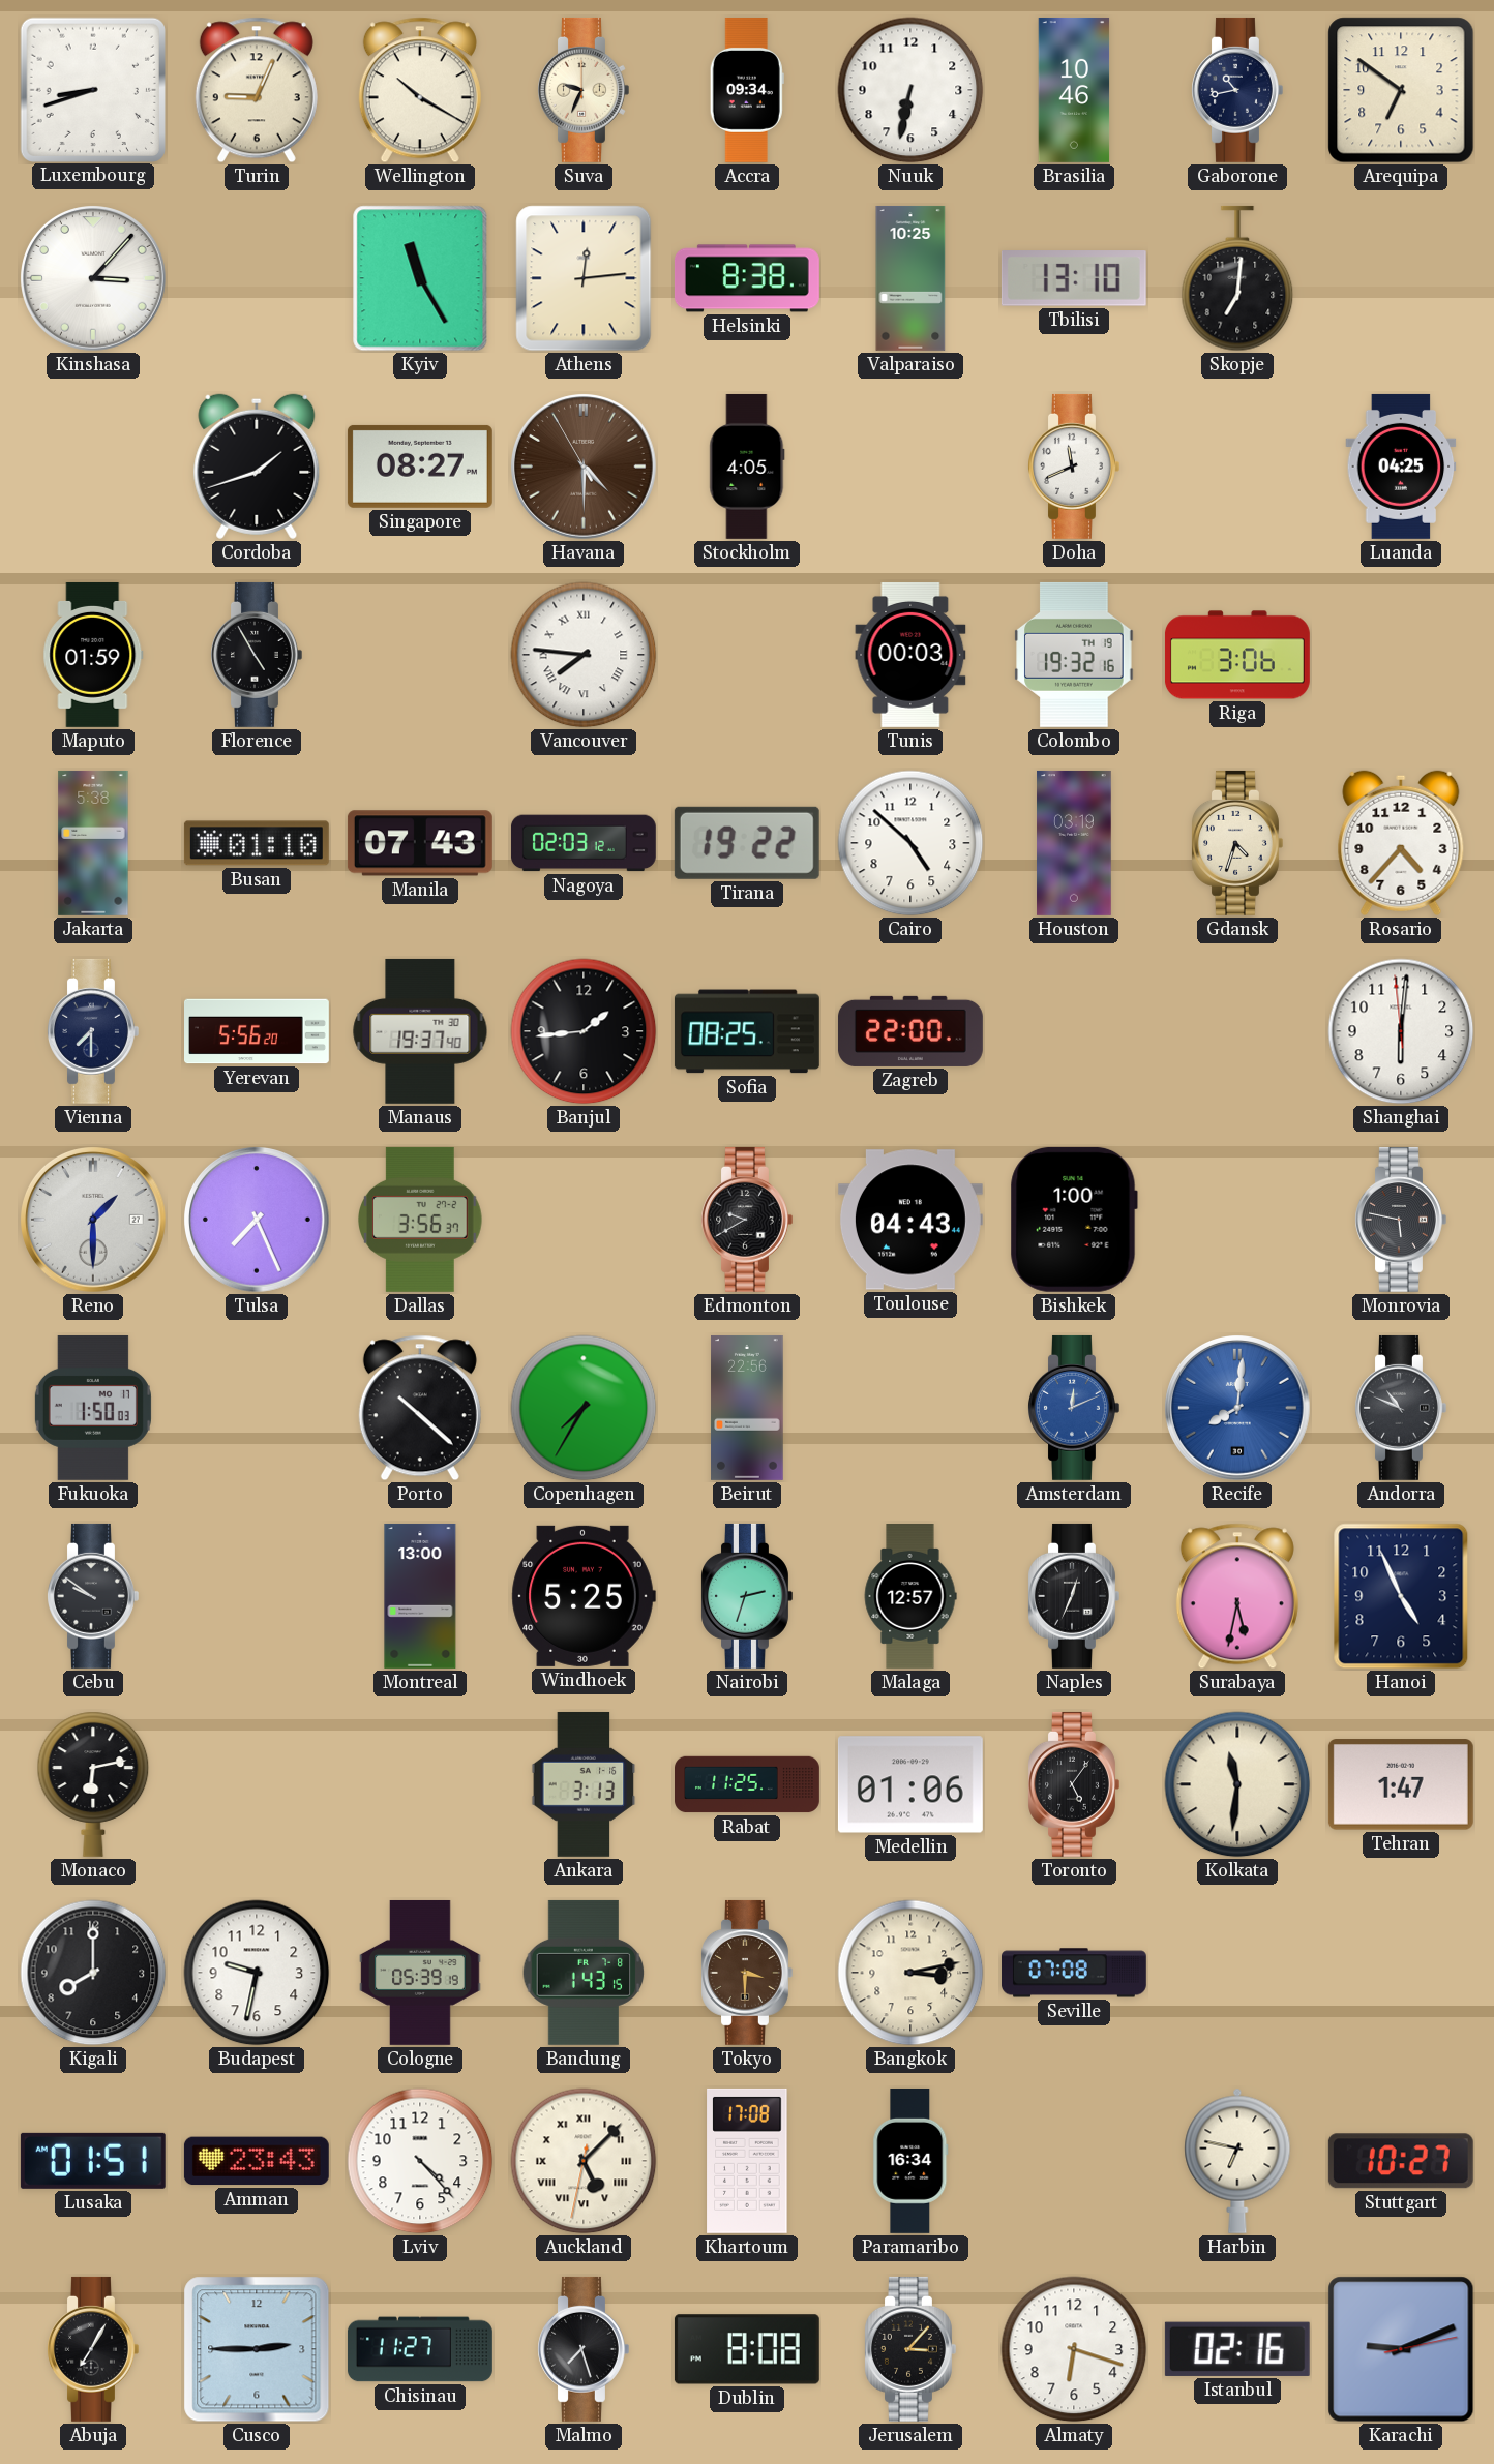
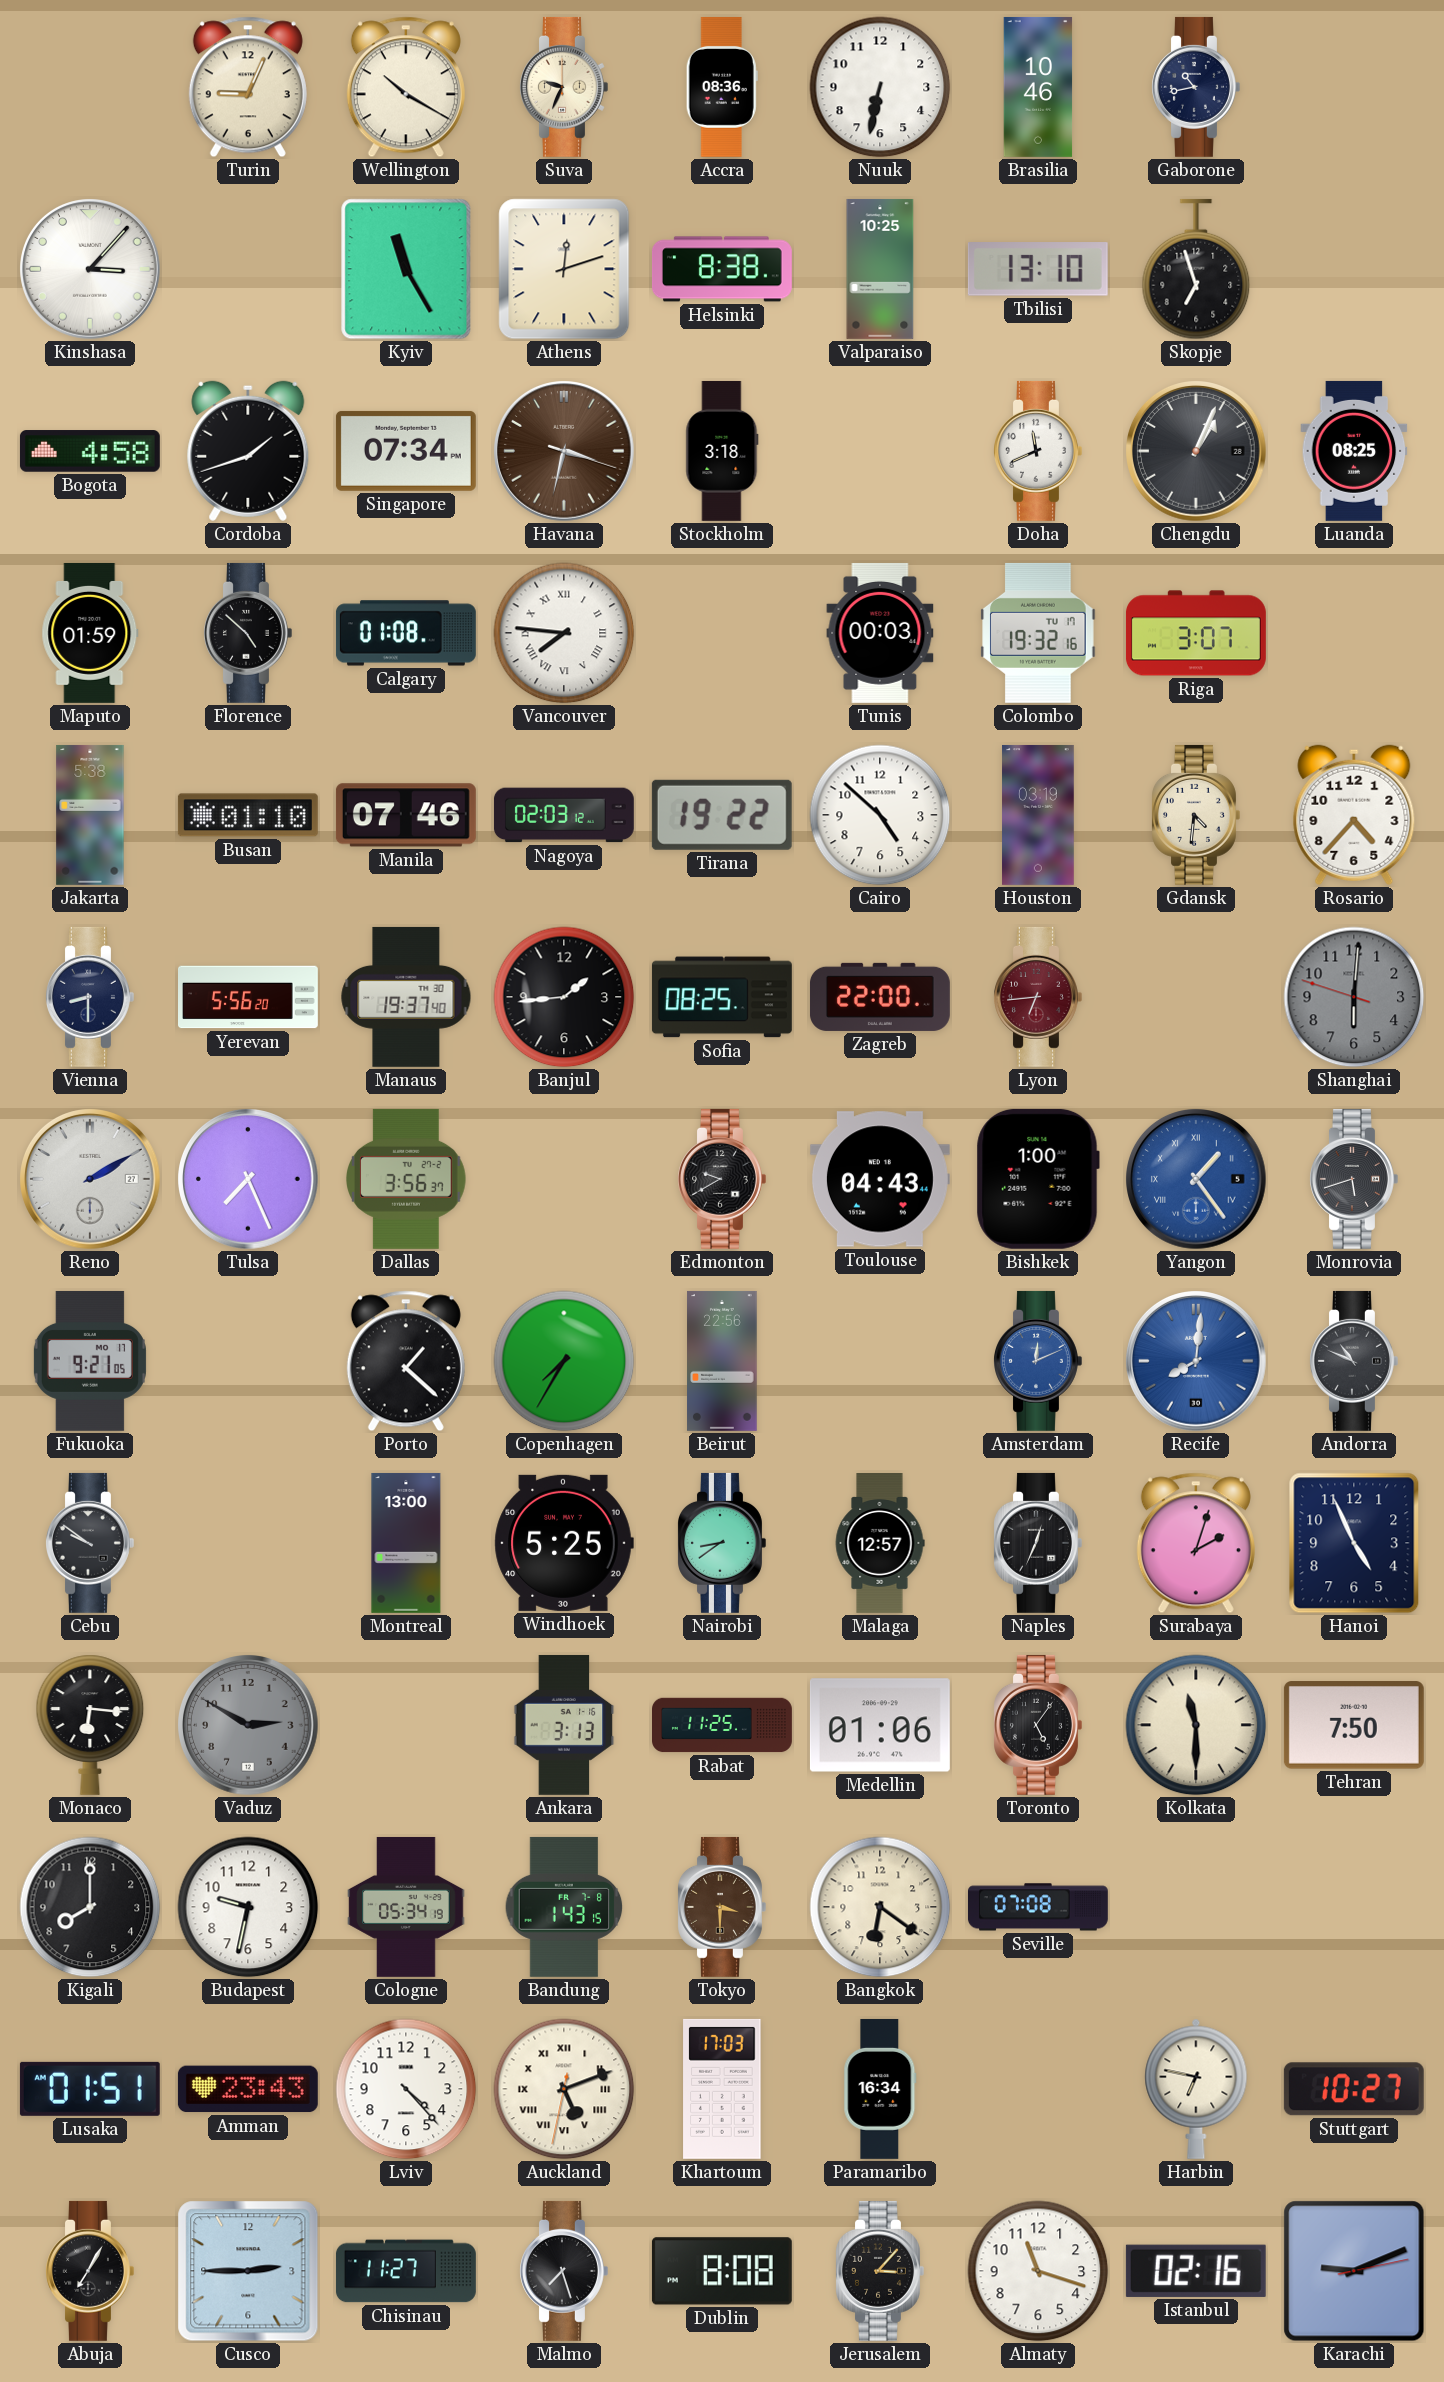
Luxembourg: 8:42 -> none
Accra: 09:34 -> 08:36
Arequipa: 6:51 -> none
Athens: 12:14 -> 12:12
Skopje: 7:01 -> 6:57
Bogota: none -> 4:58
Singapore: 08:27 -> 07:34
Havana: 4:29 -> 3:32
Stockholm: 4:05 -> 3:18
Chengdu: none -> 1:04
Luanda: 04:25 -> 08:25
Florence: 4:55 -> 4:52
Calgary: none -> 01:08
Colombo date: TH 19 -> TU 17
Riga: 3:06 -> 3:07
Manila: 07:43 -> 07:46
Gdansk: 4:33 -> 4:31
Vienna: 7:30 -> 8:30
Lyon: none -> 6:44
Shanghai: 6:00:59 -> 6:00:48
Shanghai dial: white -> grey
Reno: 1:30 -> 2:10
Yangon: none -> 1:24
Monrovia: 5:47 -> 5:42
Fukuoka: 1:50 -> 9:21
Porto: 10:22 -> 1:22
Nairobi: 2:33 -> 8:39
Surabaya: 5:32 -> 2:03
Monaco: 6:13 -> 6:16
Vaduz: none -> 2:50
Kolkata: 11:31 -> 11:30
Tehran: 1:47 -> 7:50
Cologne: 05:39 -> 05:34
Bangkok: 3:13 -> 6:21
Auckland: 5:07 -> 5:11
Khartoum: 17:08 -> 17:03
Almaty: 6:18 -> 11:18
